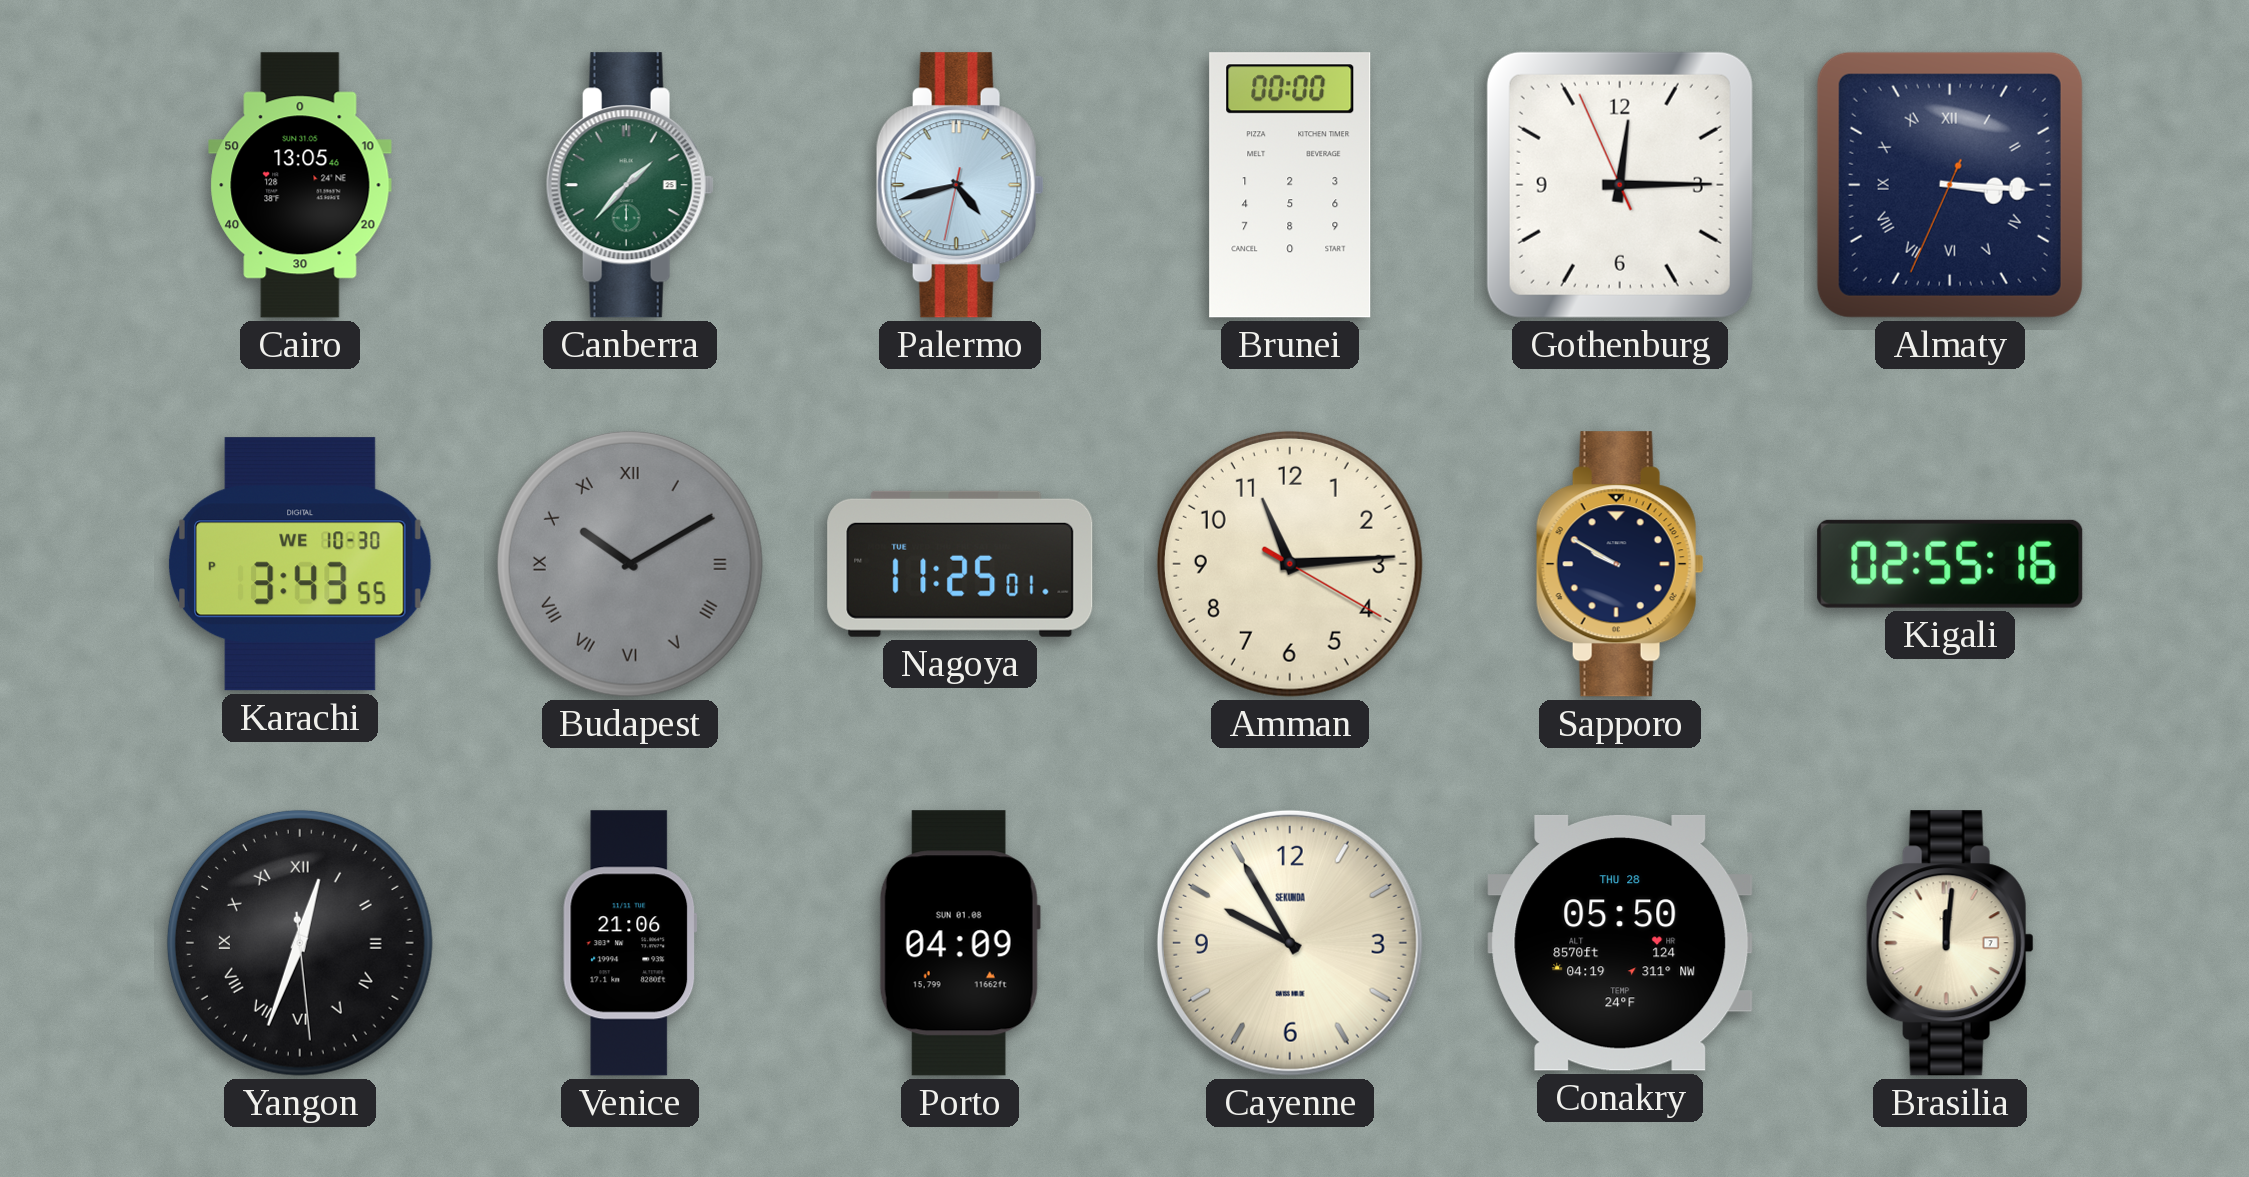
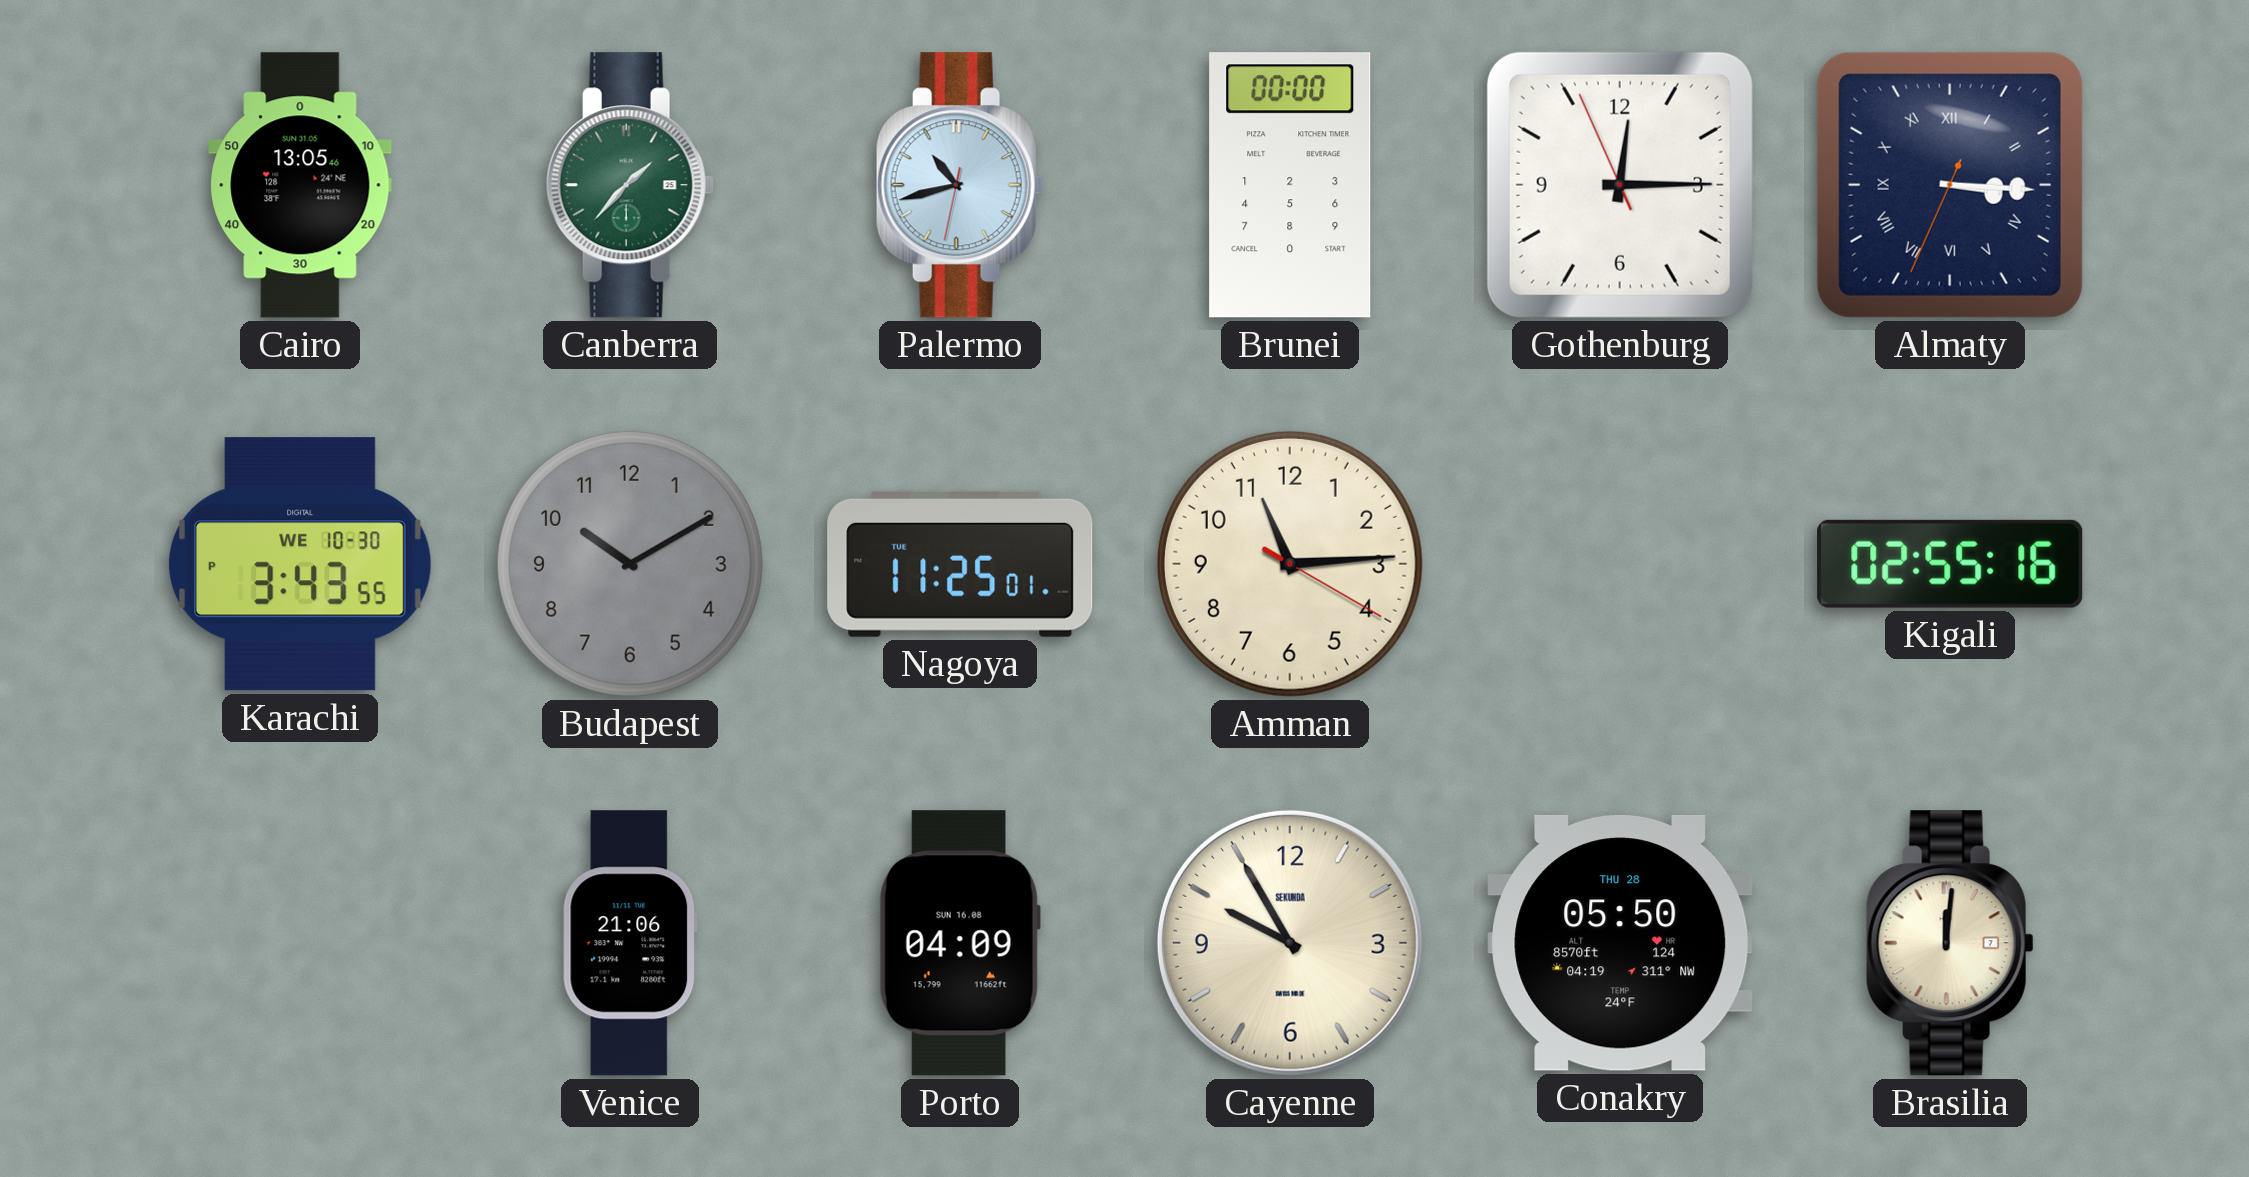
Palermo: 4:42 -> 10:42
Budapest numerals: Roman -> Arabic
Sapporo: 9:50 -> none
Yangon: 12:33 -> none
Porto date: SUN 01.08 -> SUN 16.08
